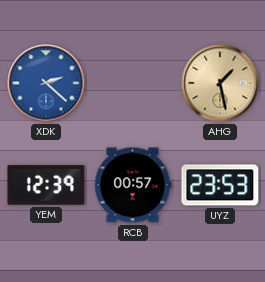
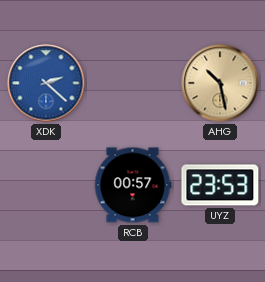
AHG: 1:28 -> 10:28
YEM: 12:39 -> none
